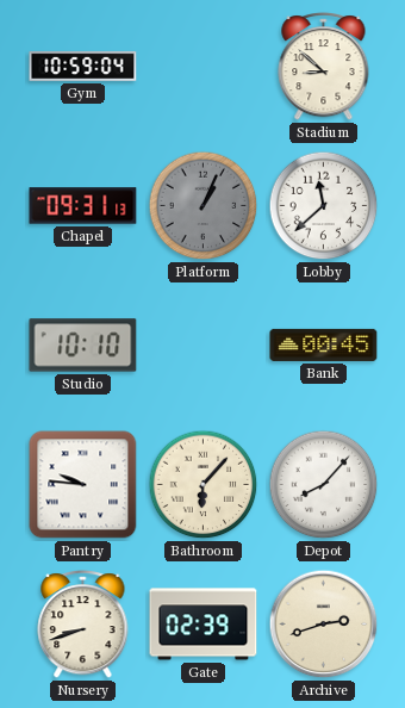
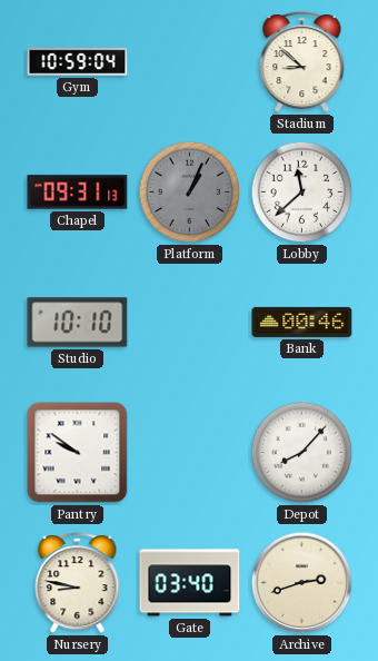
Bank: 00:45 -> 00:46
Pantry: 9:46 -> 9:51
Bathroom: 6:07 -> none
Nursery: 8:42 -> 8:47
Gate: 02:39 -> 03:40
